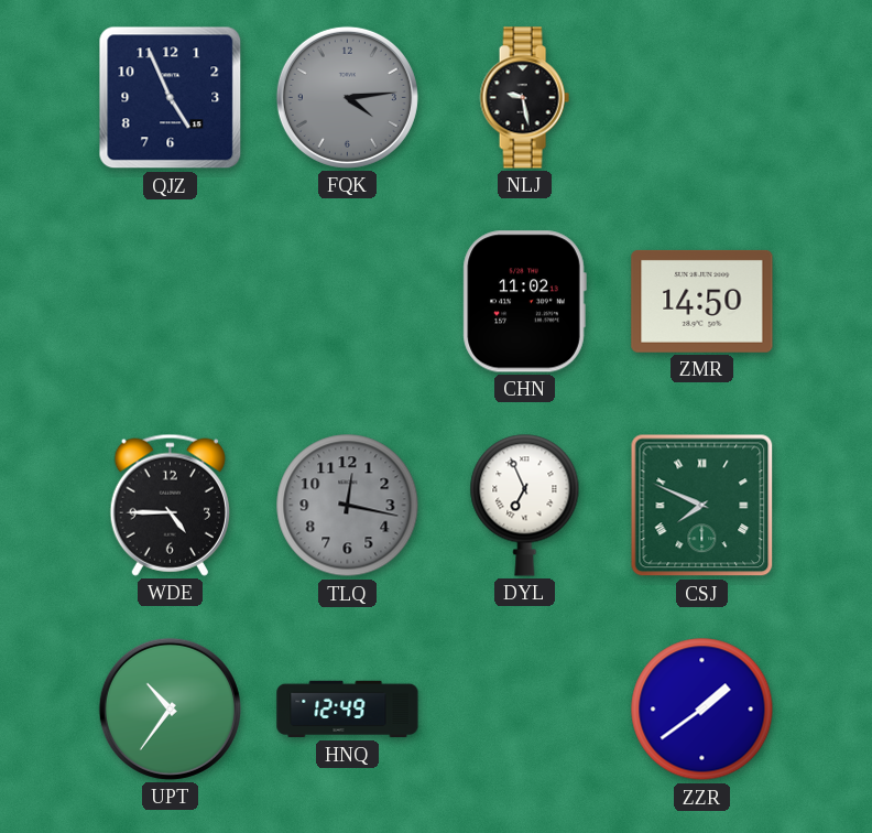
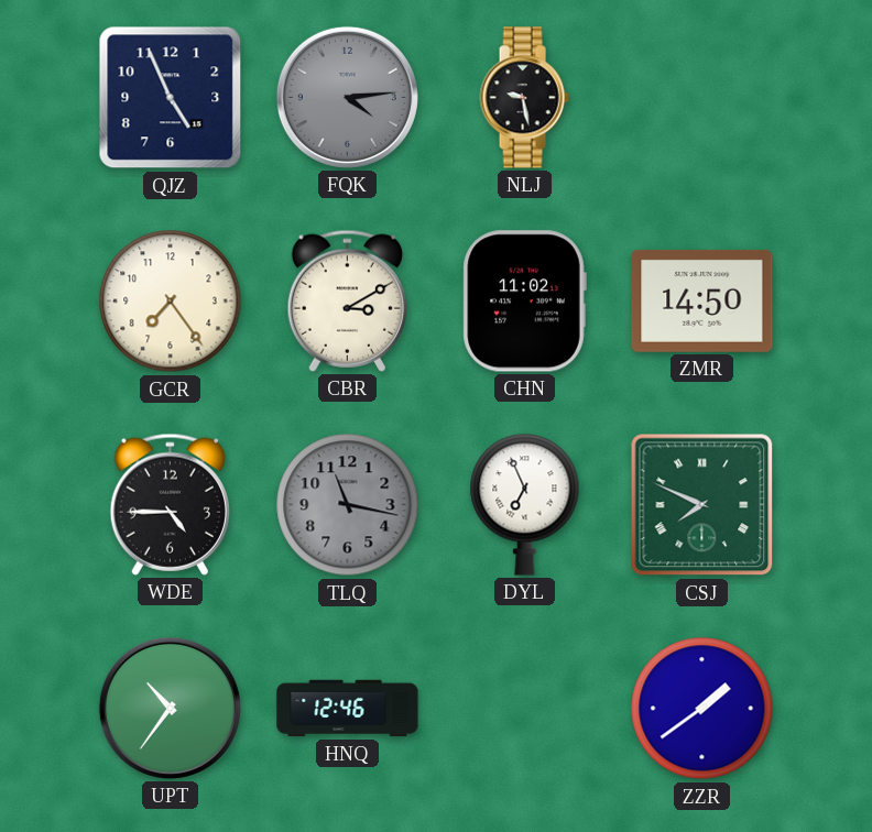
GCR: none -> 7:24
CBR: none -> 3:10
TLQ: 12:17 -> 11:17
HNQ: 12:49 -> 12:46
